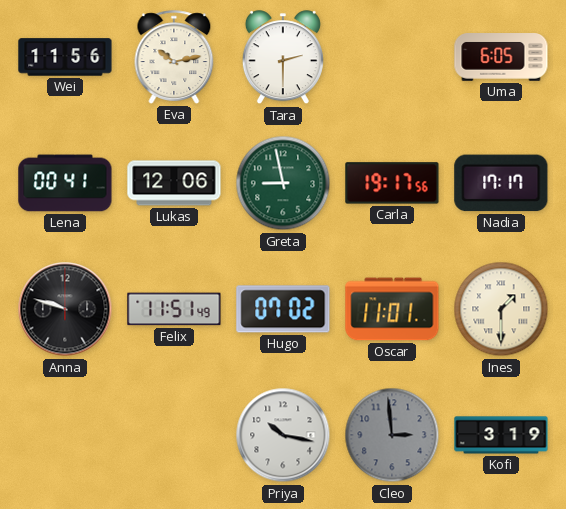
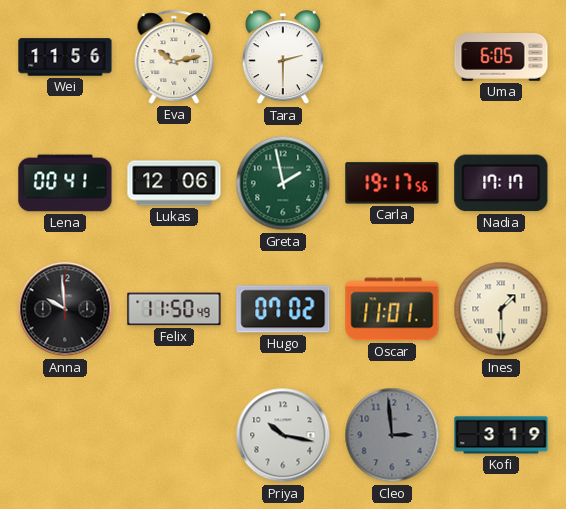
Greta: 8:58 -> 1:58
Anna: 9:48 -> 9:59
Felix: 11:51 -> 11:50
